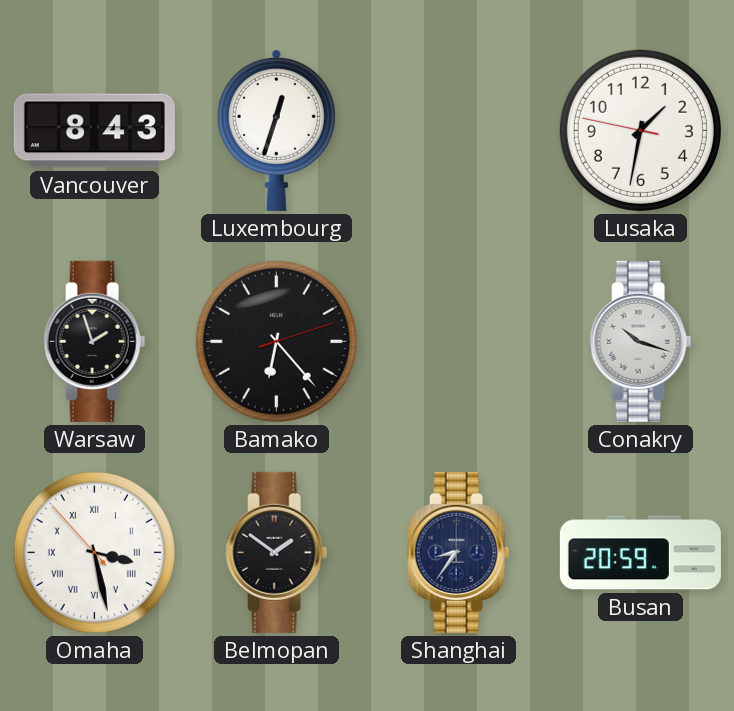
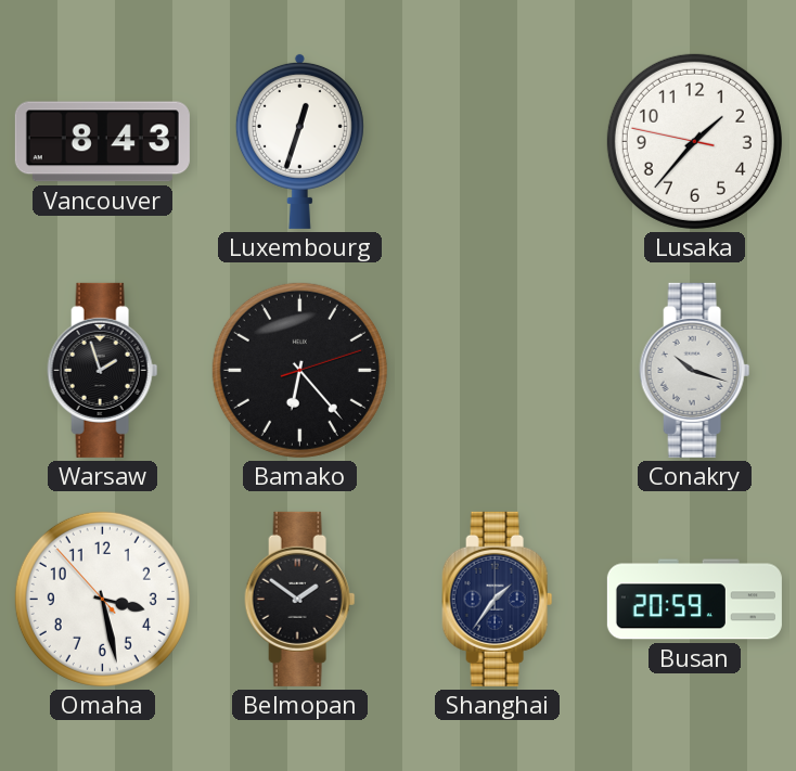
Lusaka: 1:31 -> 1:36
Omaha numerals: Roman -> Arabic
Shanghai: 8:36 -> 1:36
